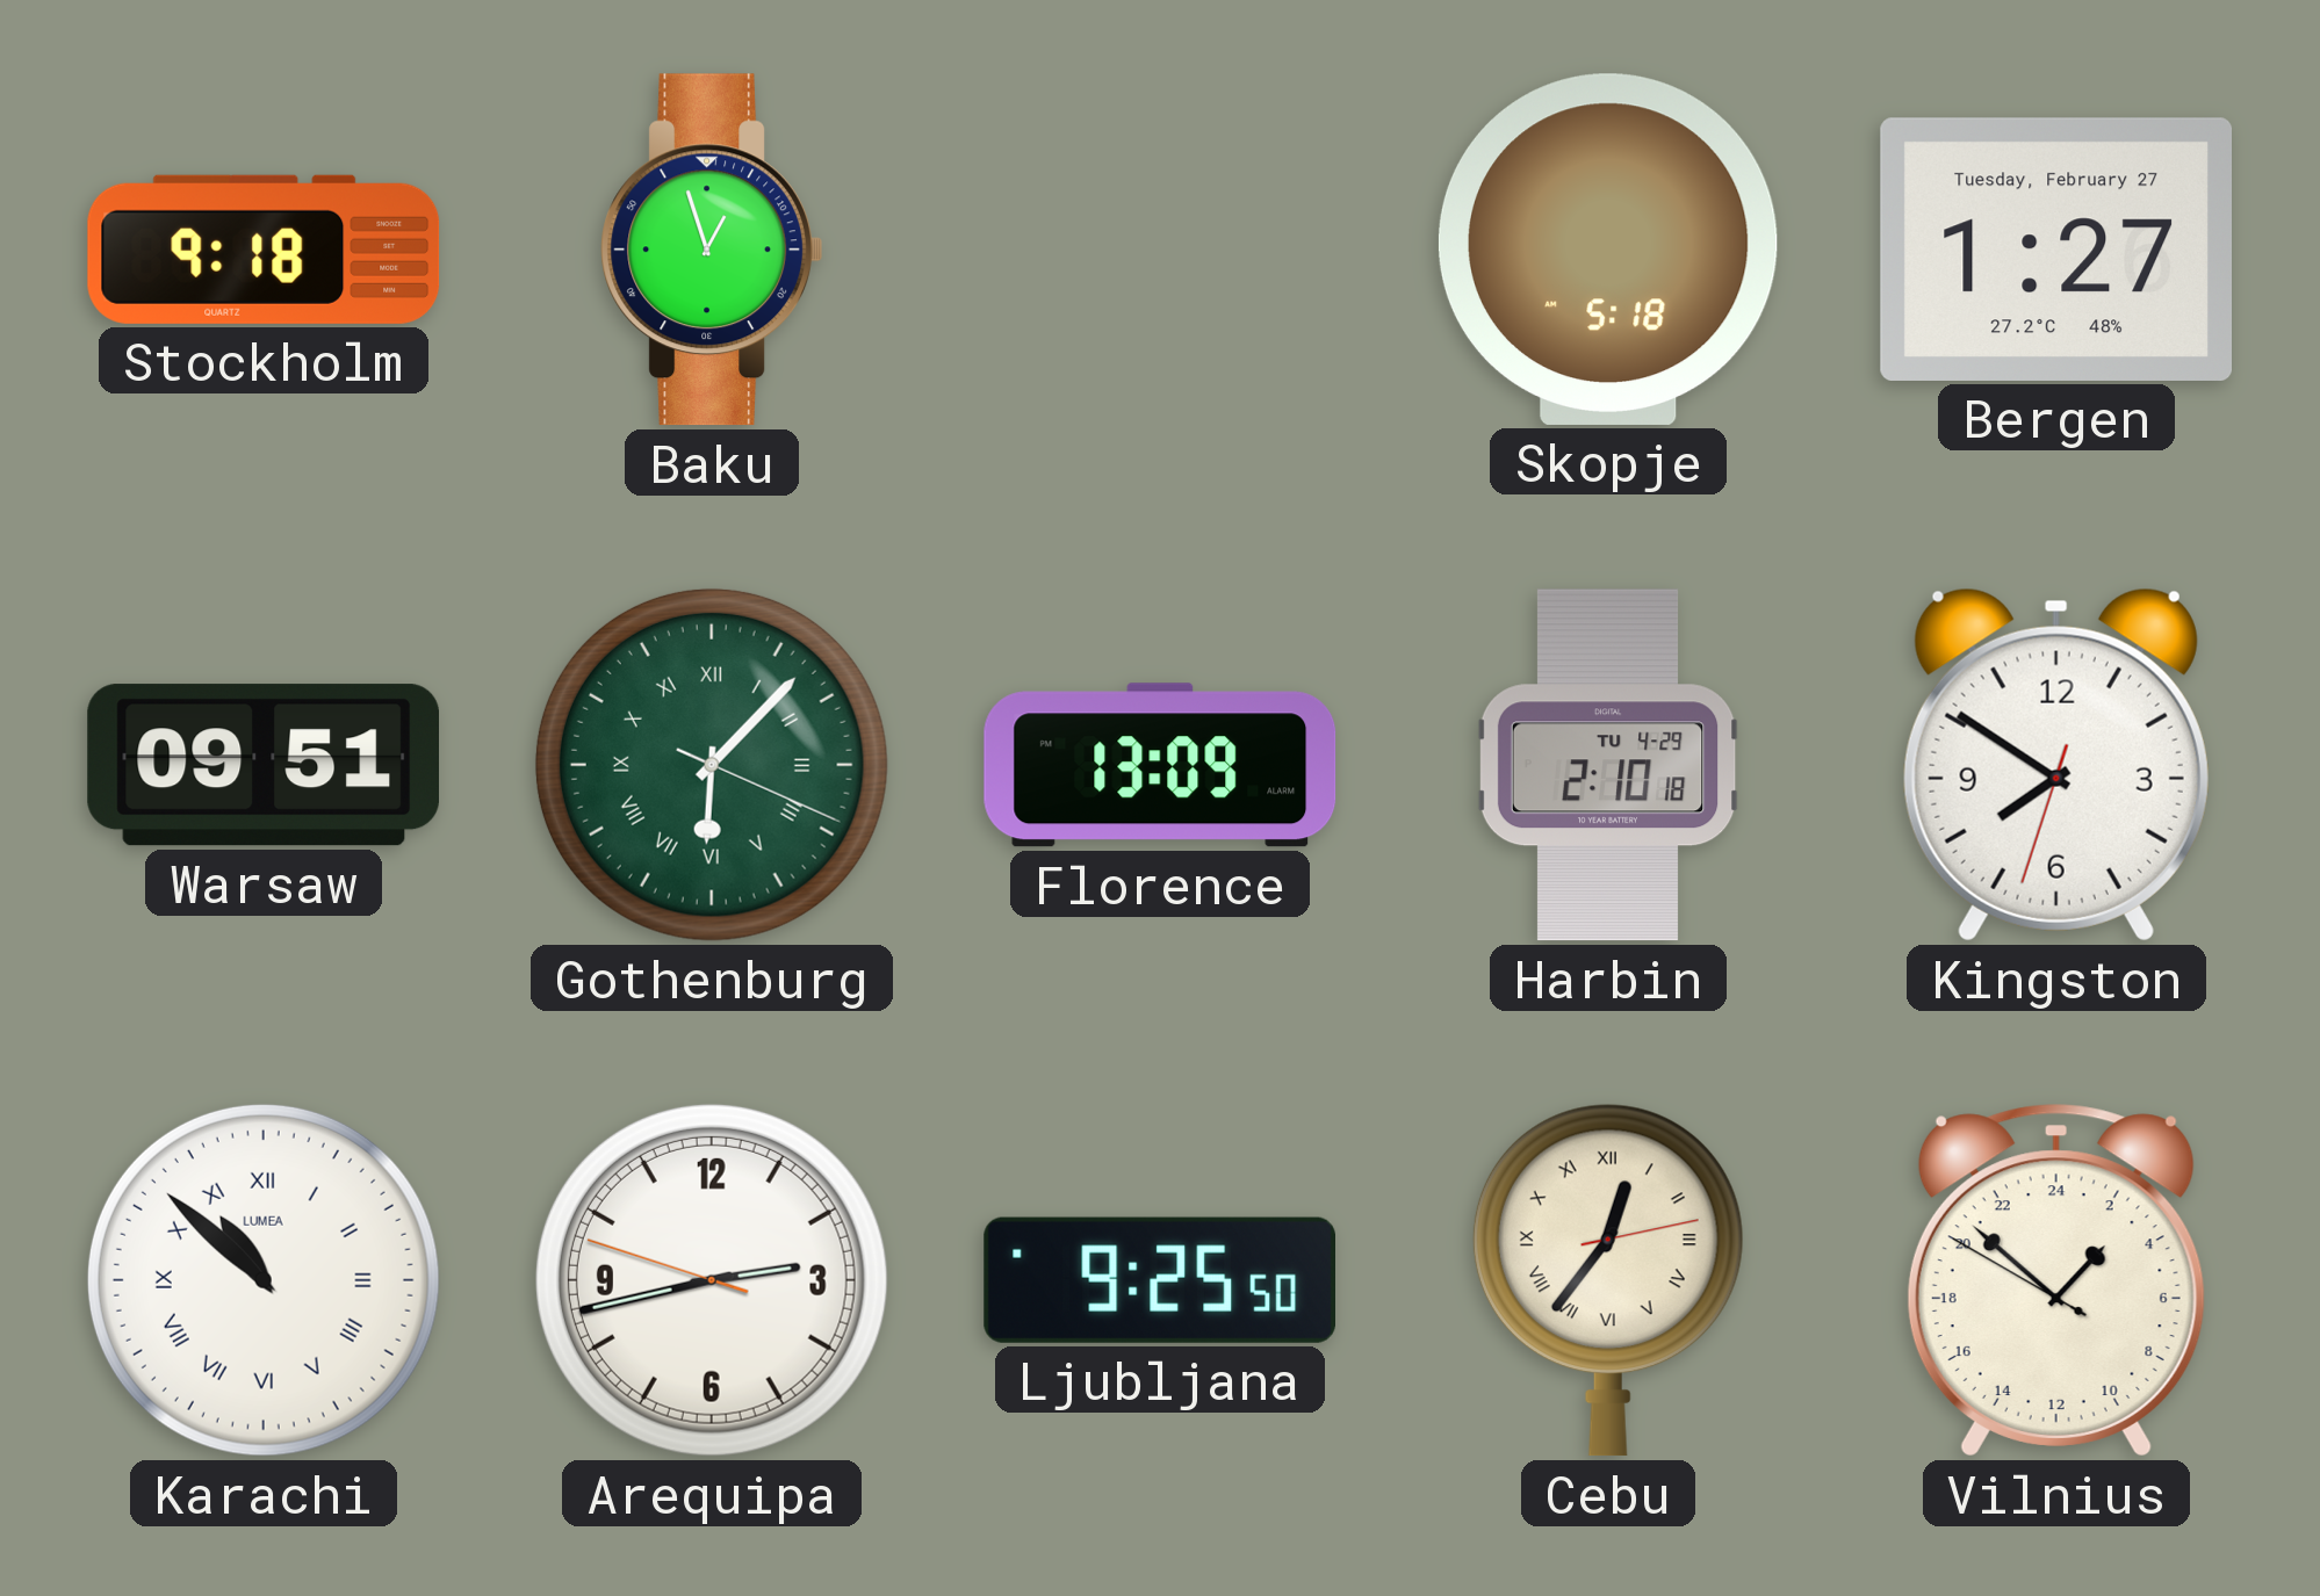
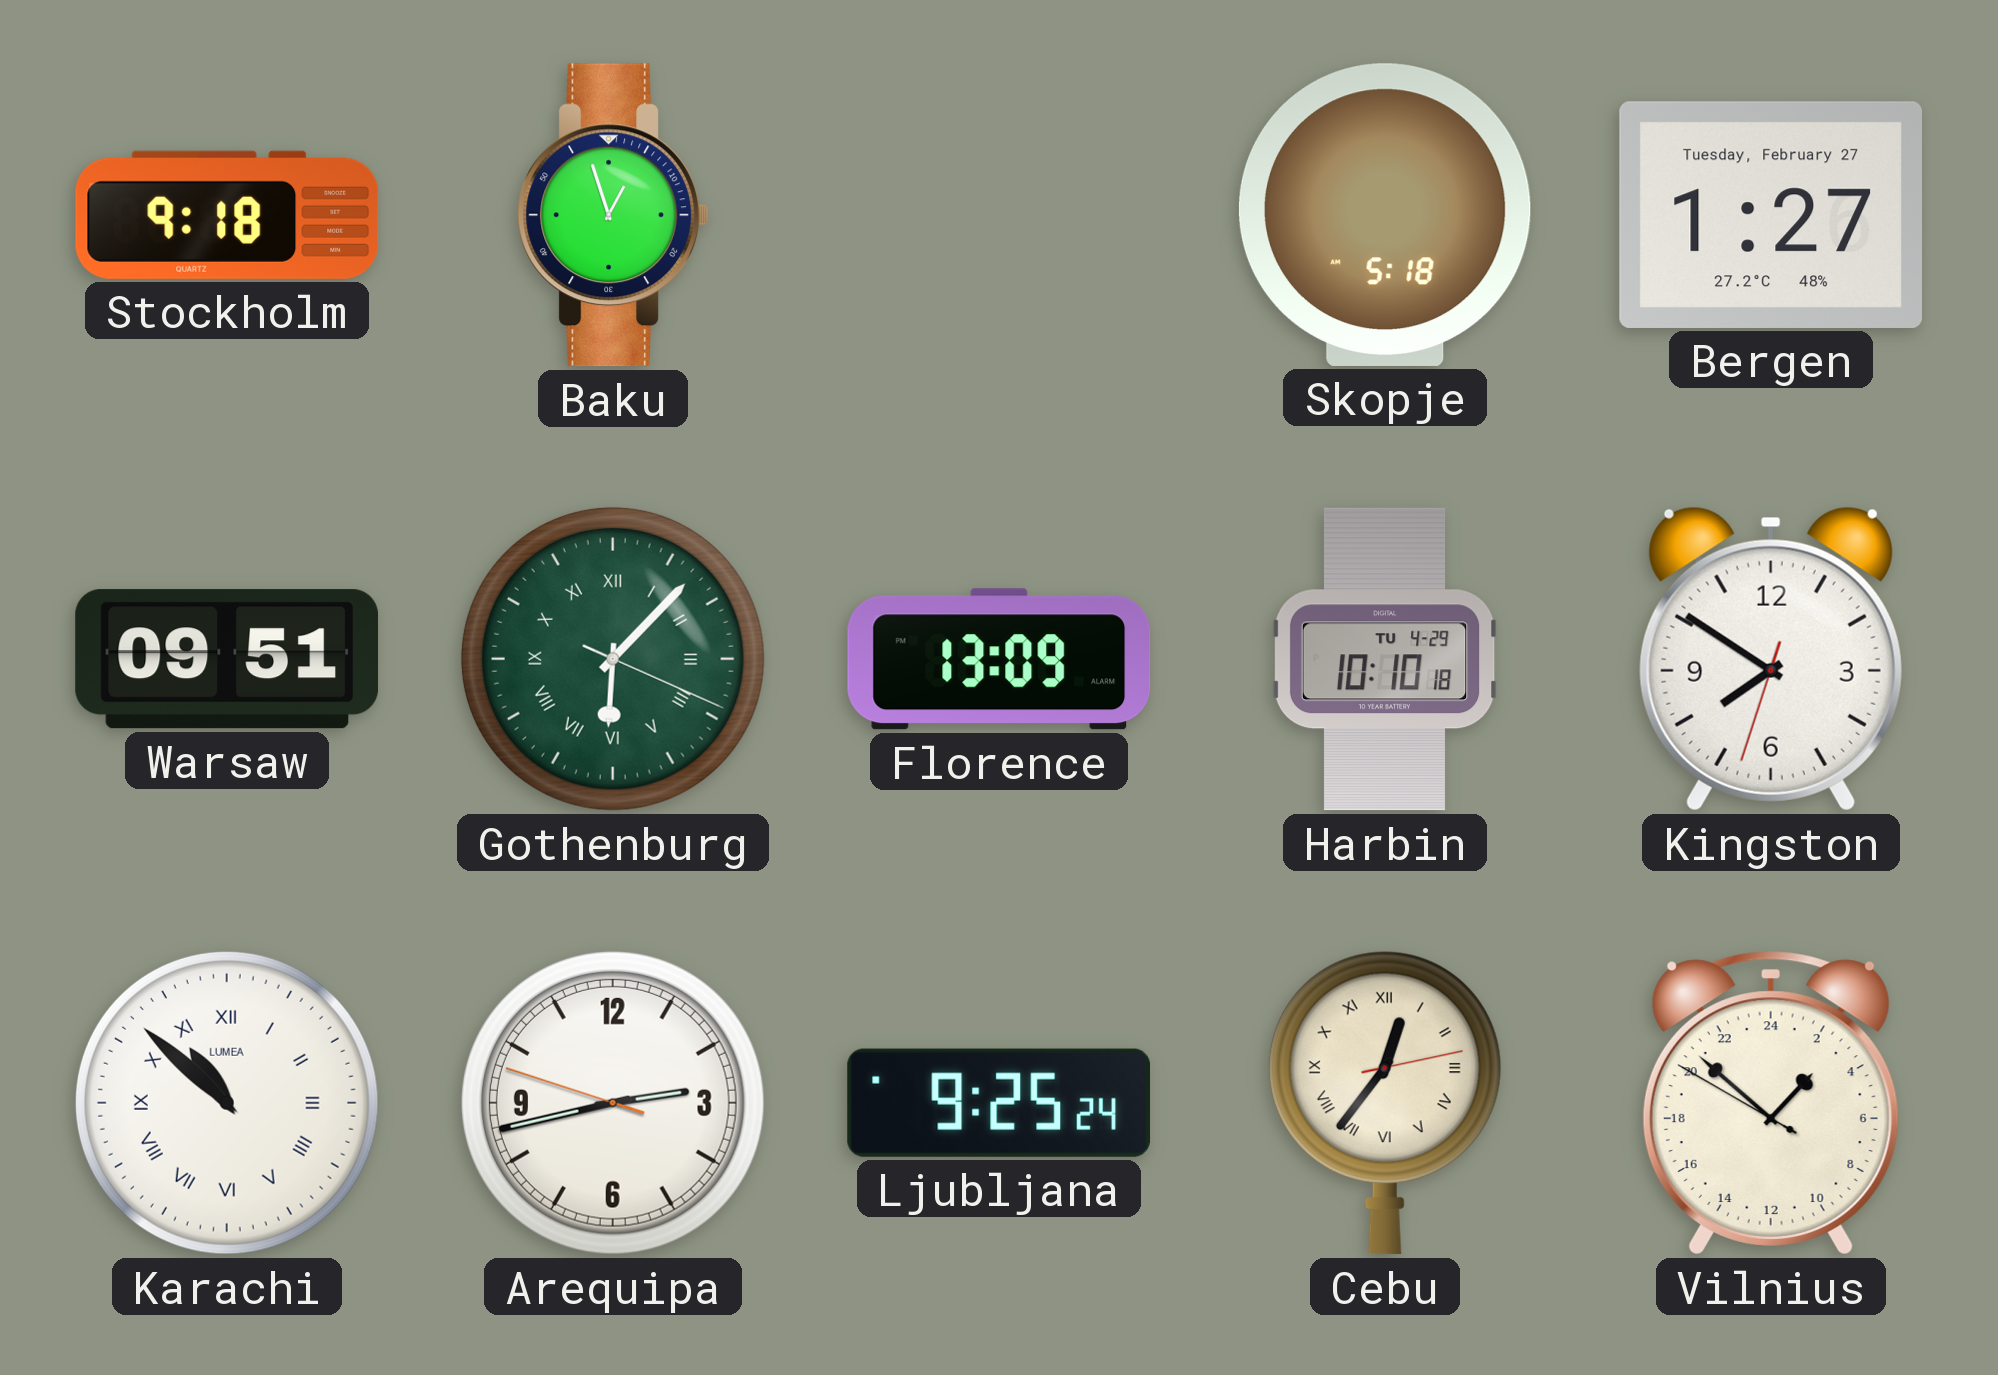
Harbin: 2:10 -> 10:10
Ljubljana: 9:25:50 -> 9:25:24
